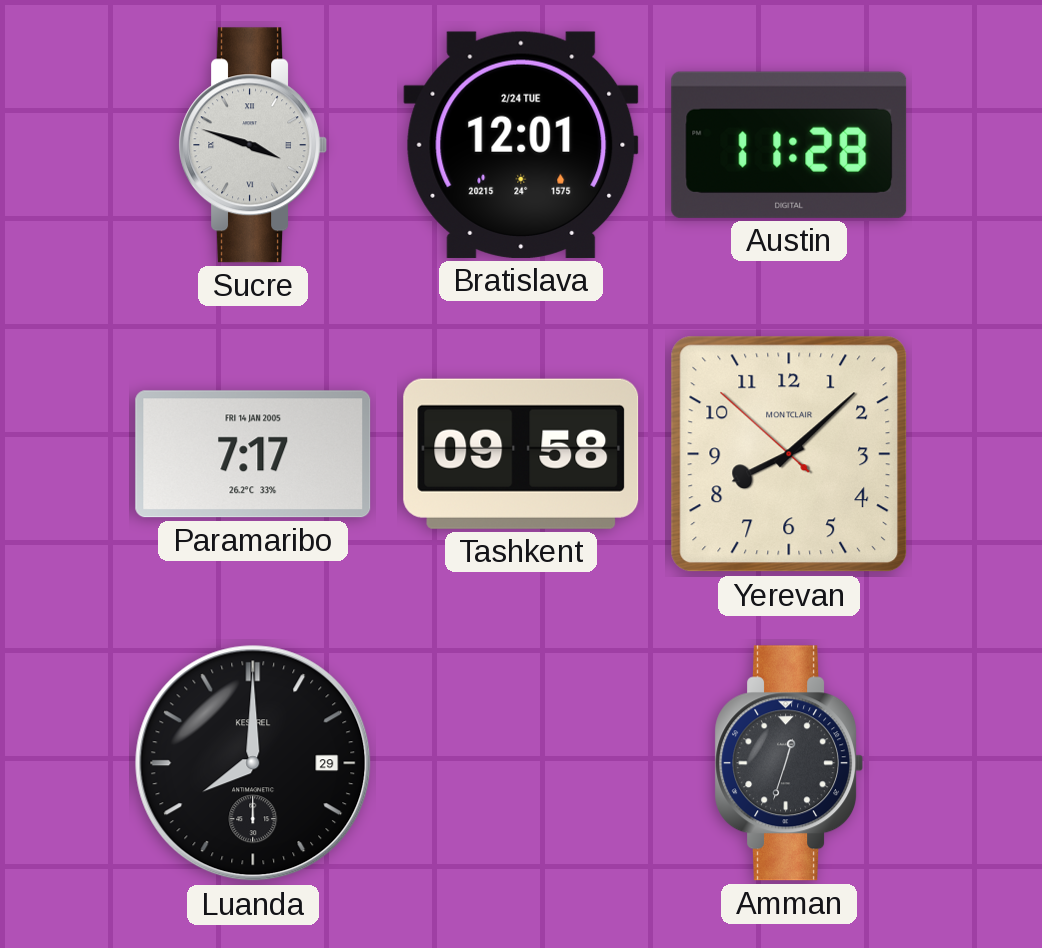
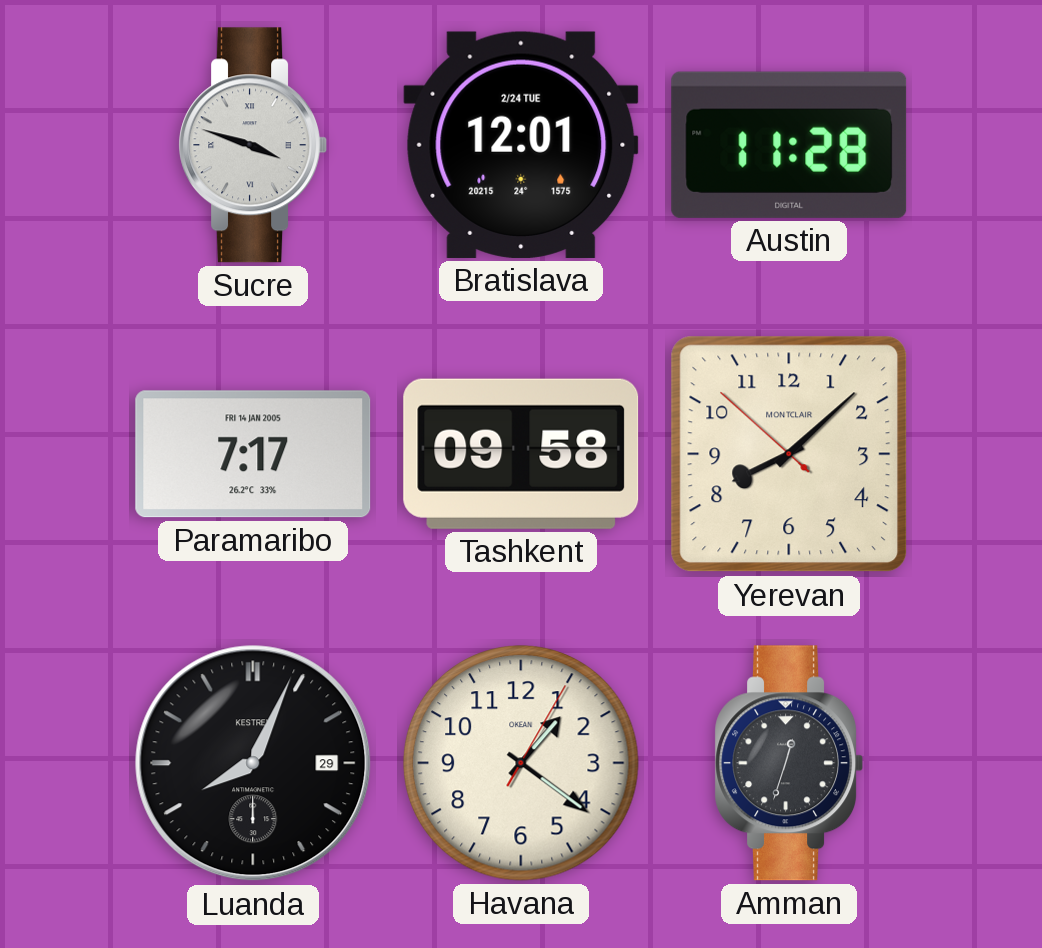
Luanda: 8:00 -> 8:04
Havana: none -> 1:21
